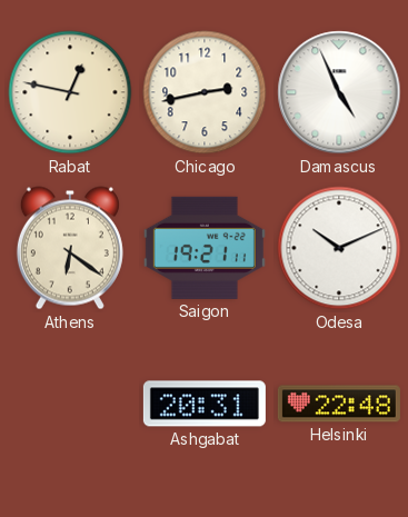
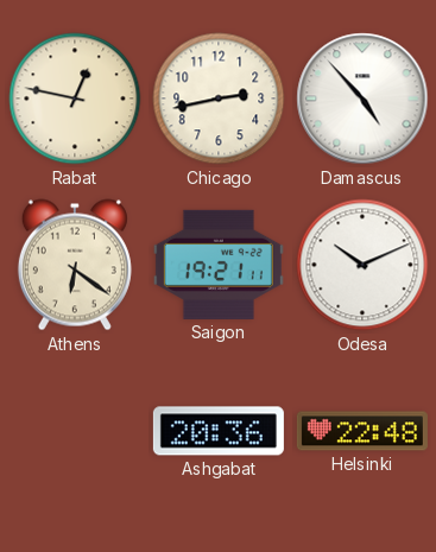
Damascus: 4:56 -> 4:53
Ashgabat: 20:31 -> 20:36
